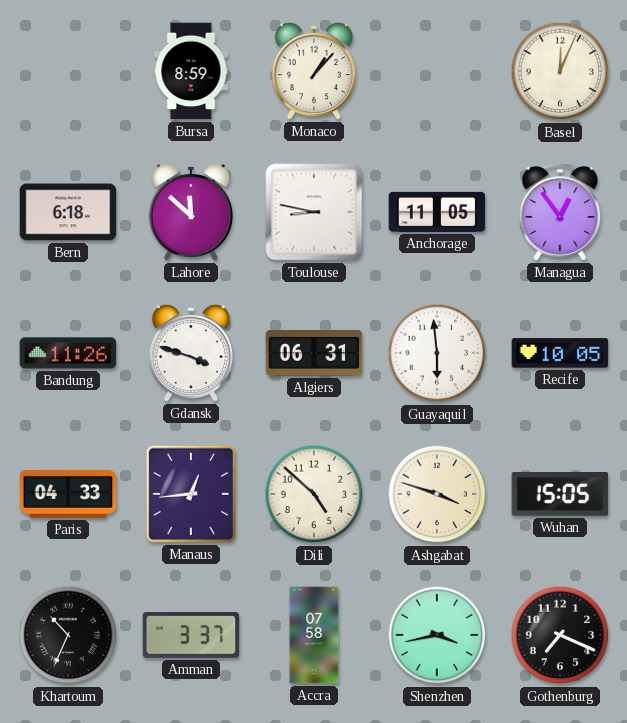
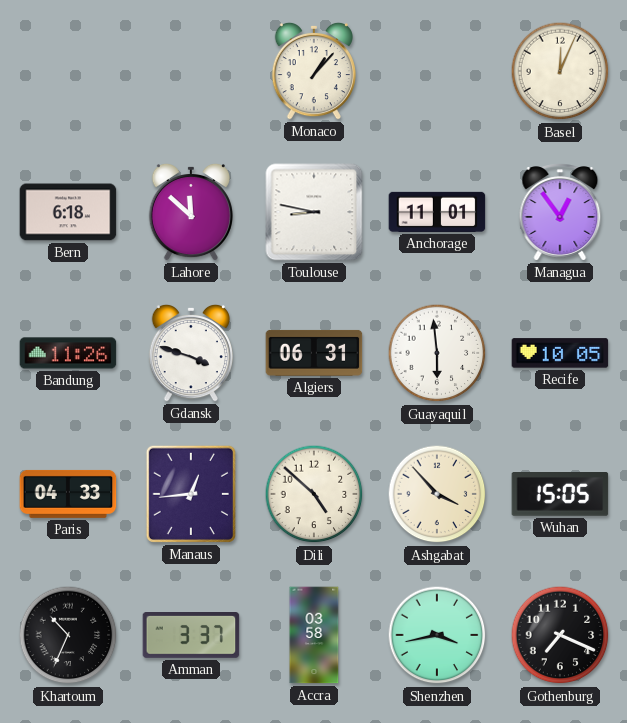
Bursa: 8:59 -> none
Anchorage: 11:05 -> 11:01
Ashgabat: 3:48 -> 3:53
Accra: 07:58 -> 03:58
